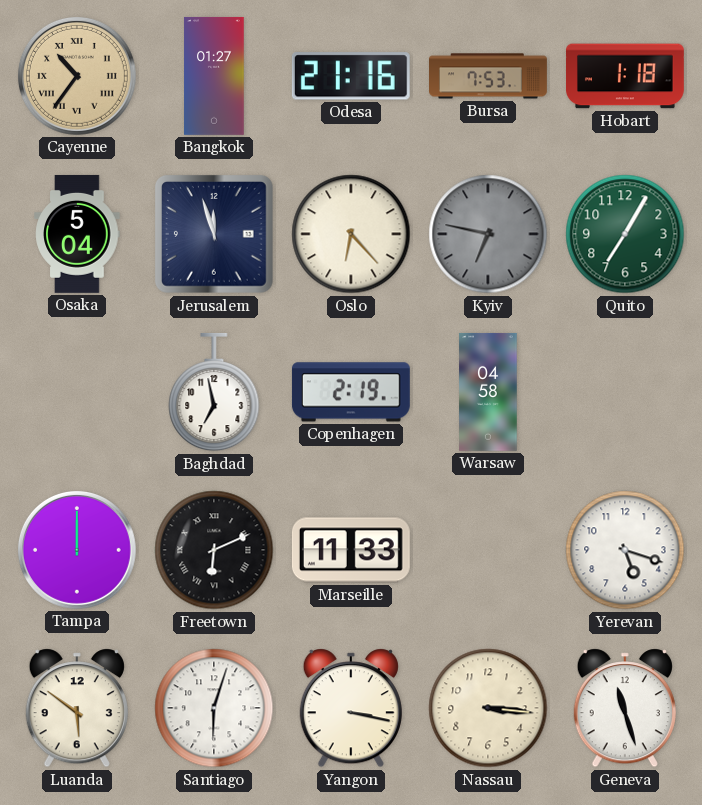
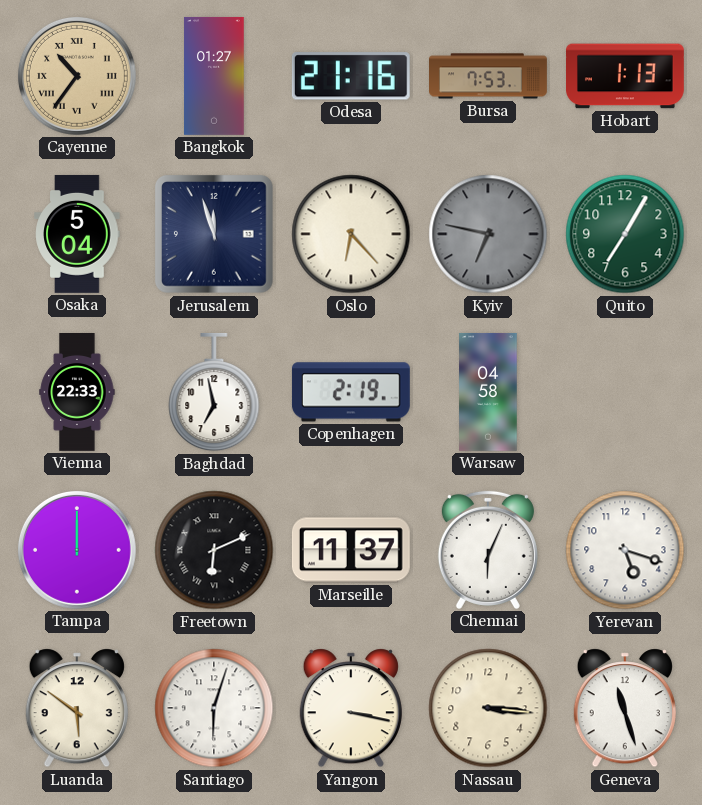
Hobart: 1:18 -> 1:13
Vienna: none -> 22:33
Marseille: 11:33 -> 11:37
Chennai: none -> 6:04
